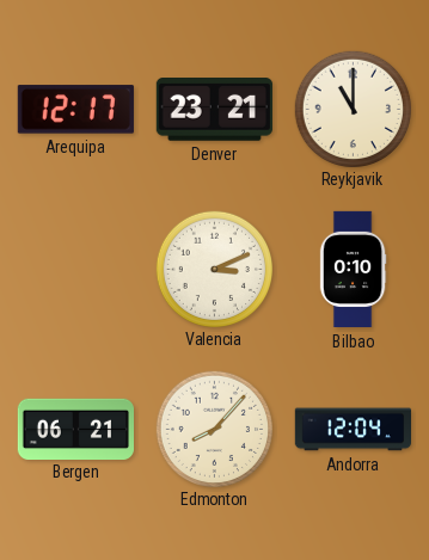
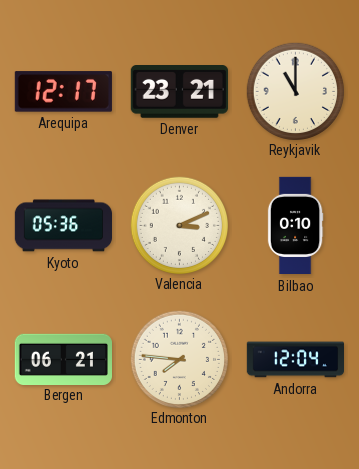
Kyoto: none -> 05:36
Edmonton: 8:07 -> 7:46
